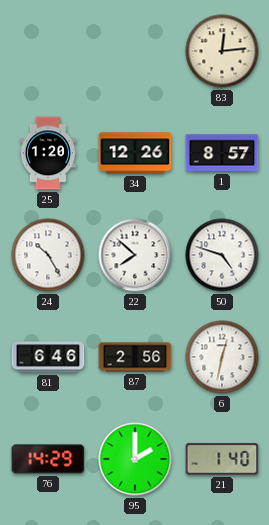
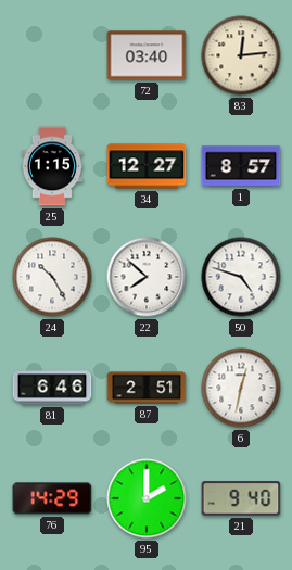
72: none -> 03:40
25: 1:20 -> 1:15
34: 12:26 -> 12:27
87: 2:56 -> 2:51
21: 1:40 -> 9:40
